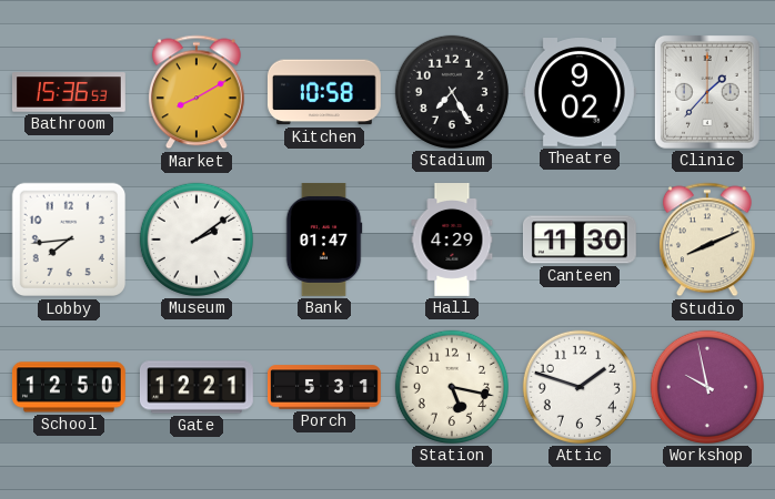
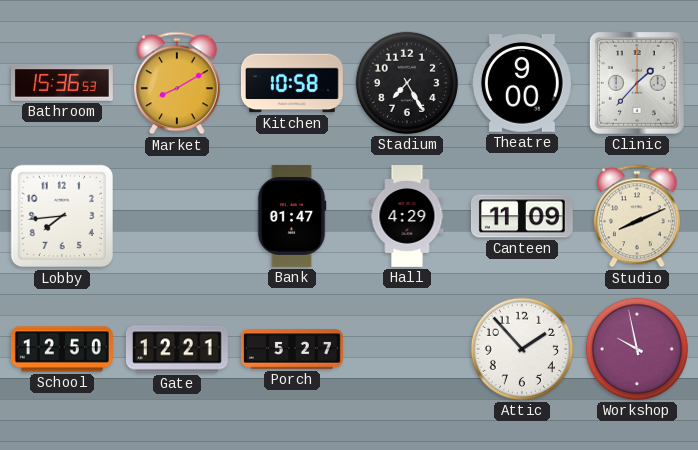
Theatre: 9:02 -> 9:00
Museum: 2:09 -> none
Canteen: 11:30 -> 11:09
Porch: 5:31 -> 5:27
Station: 5:17 -> none
Attic: 1:48 -> 1:53
